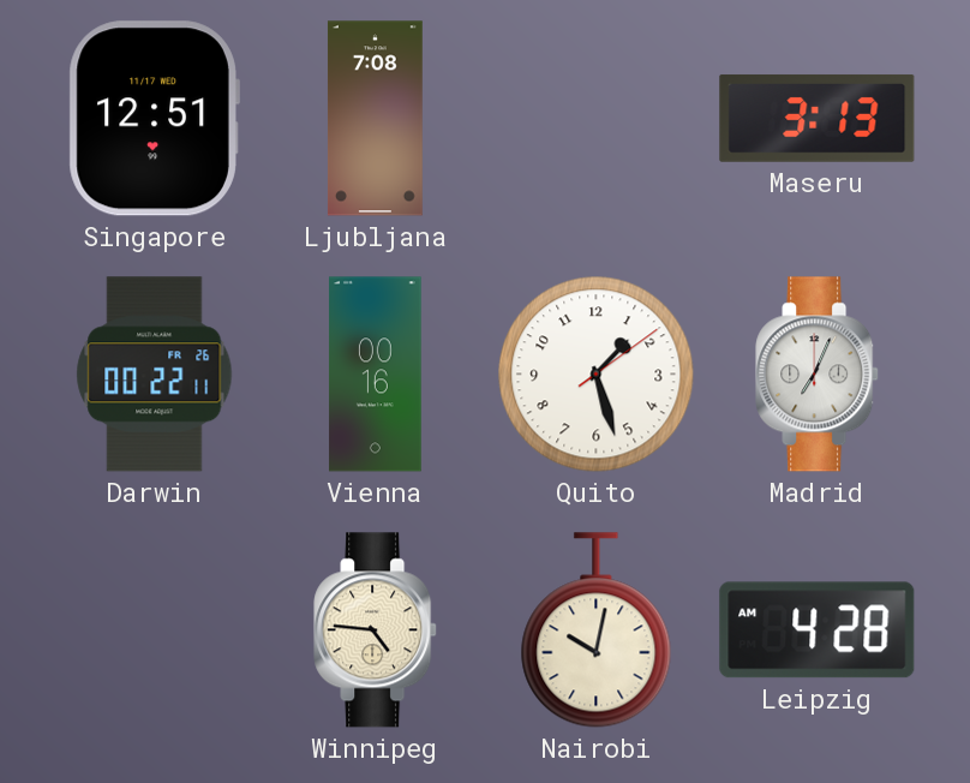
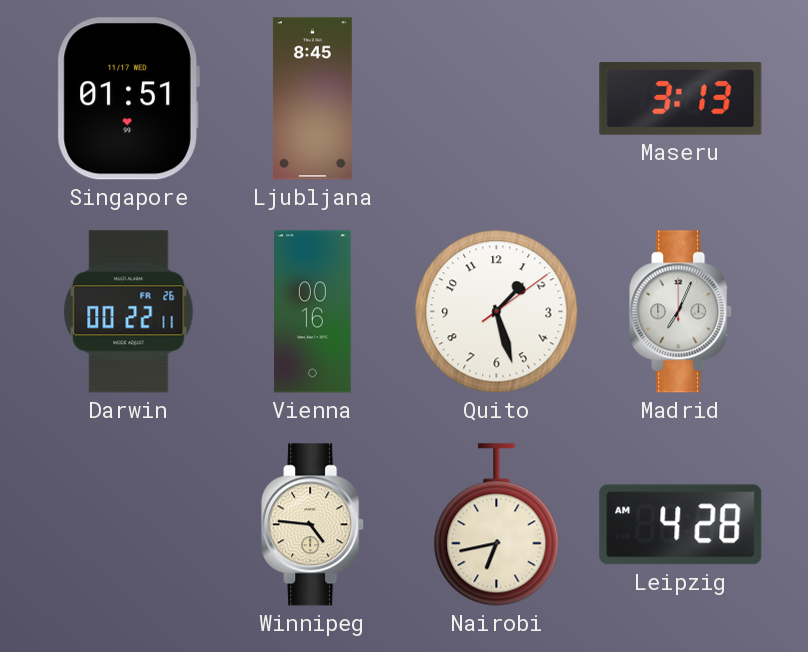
Singapore: 12:51 -> 01:51
Ljubljana: 7:08 -> 8:45
Nairobi: 10:02 -> 6:43
